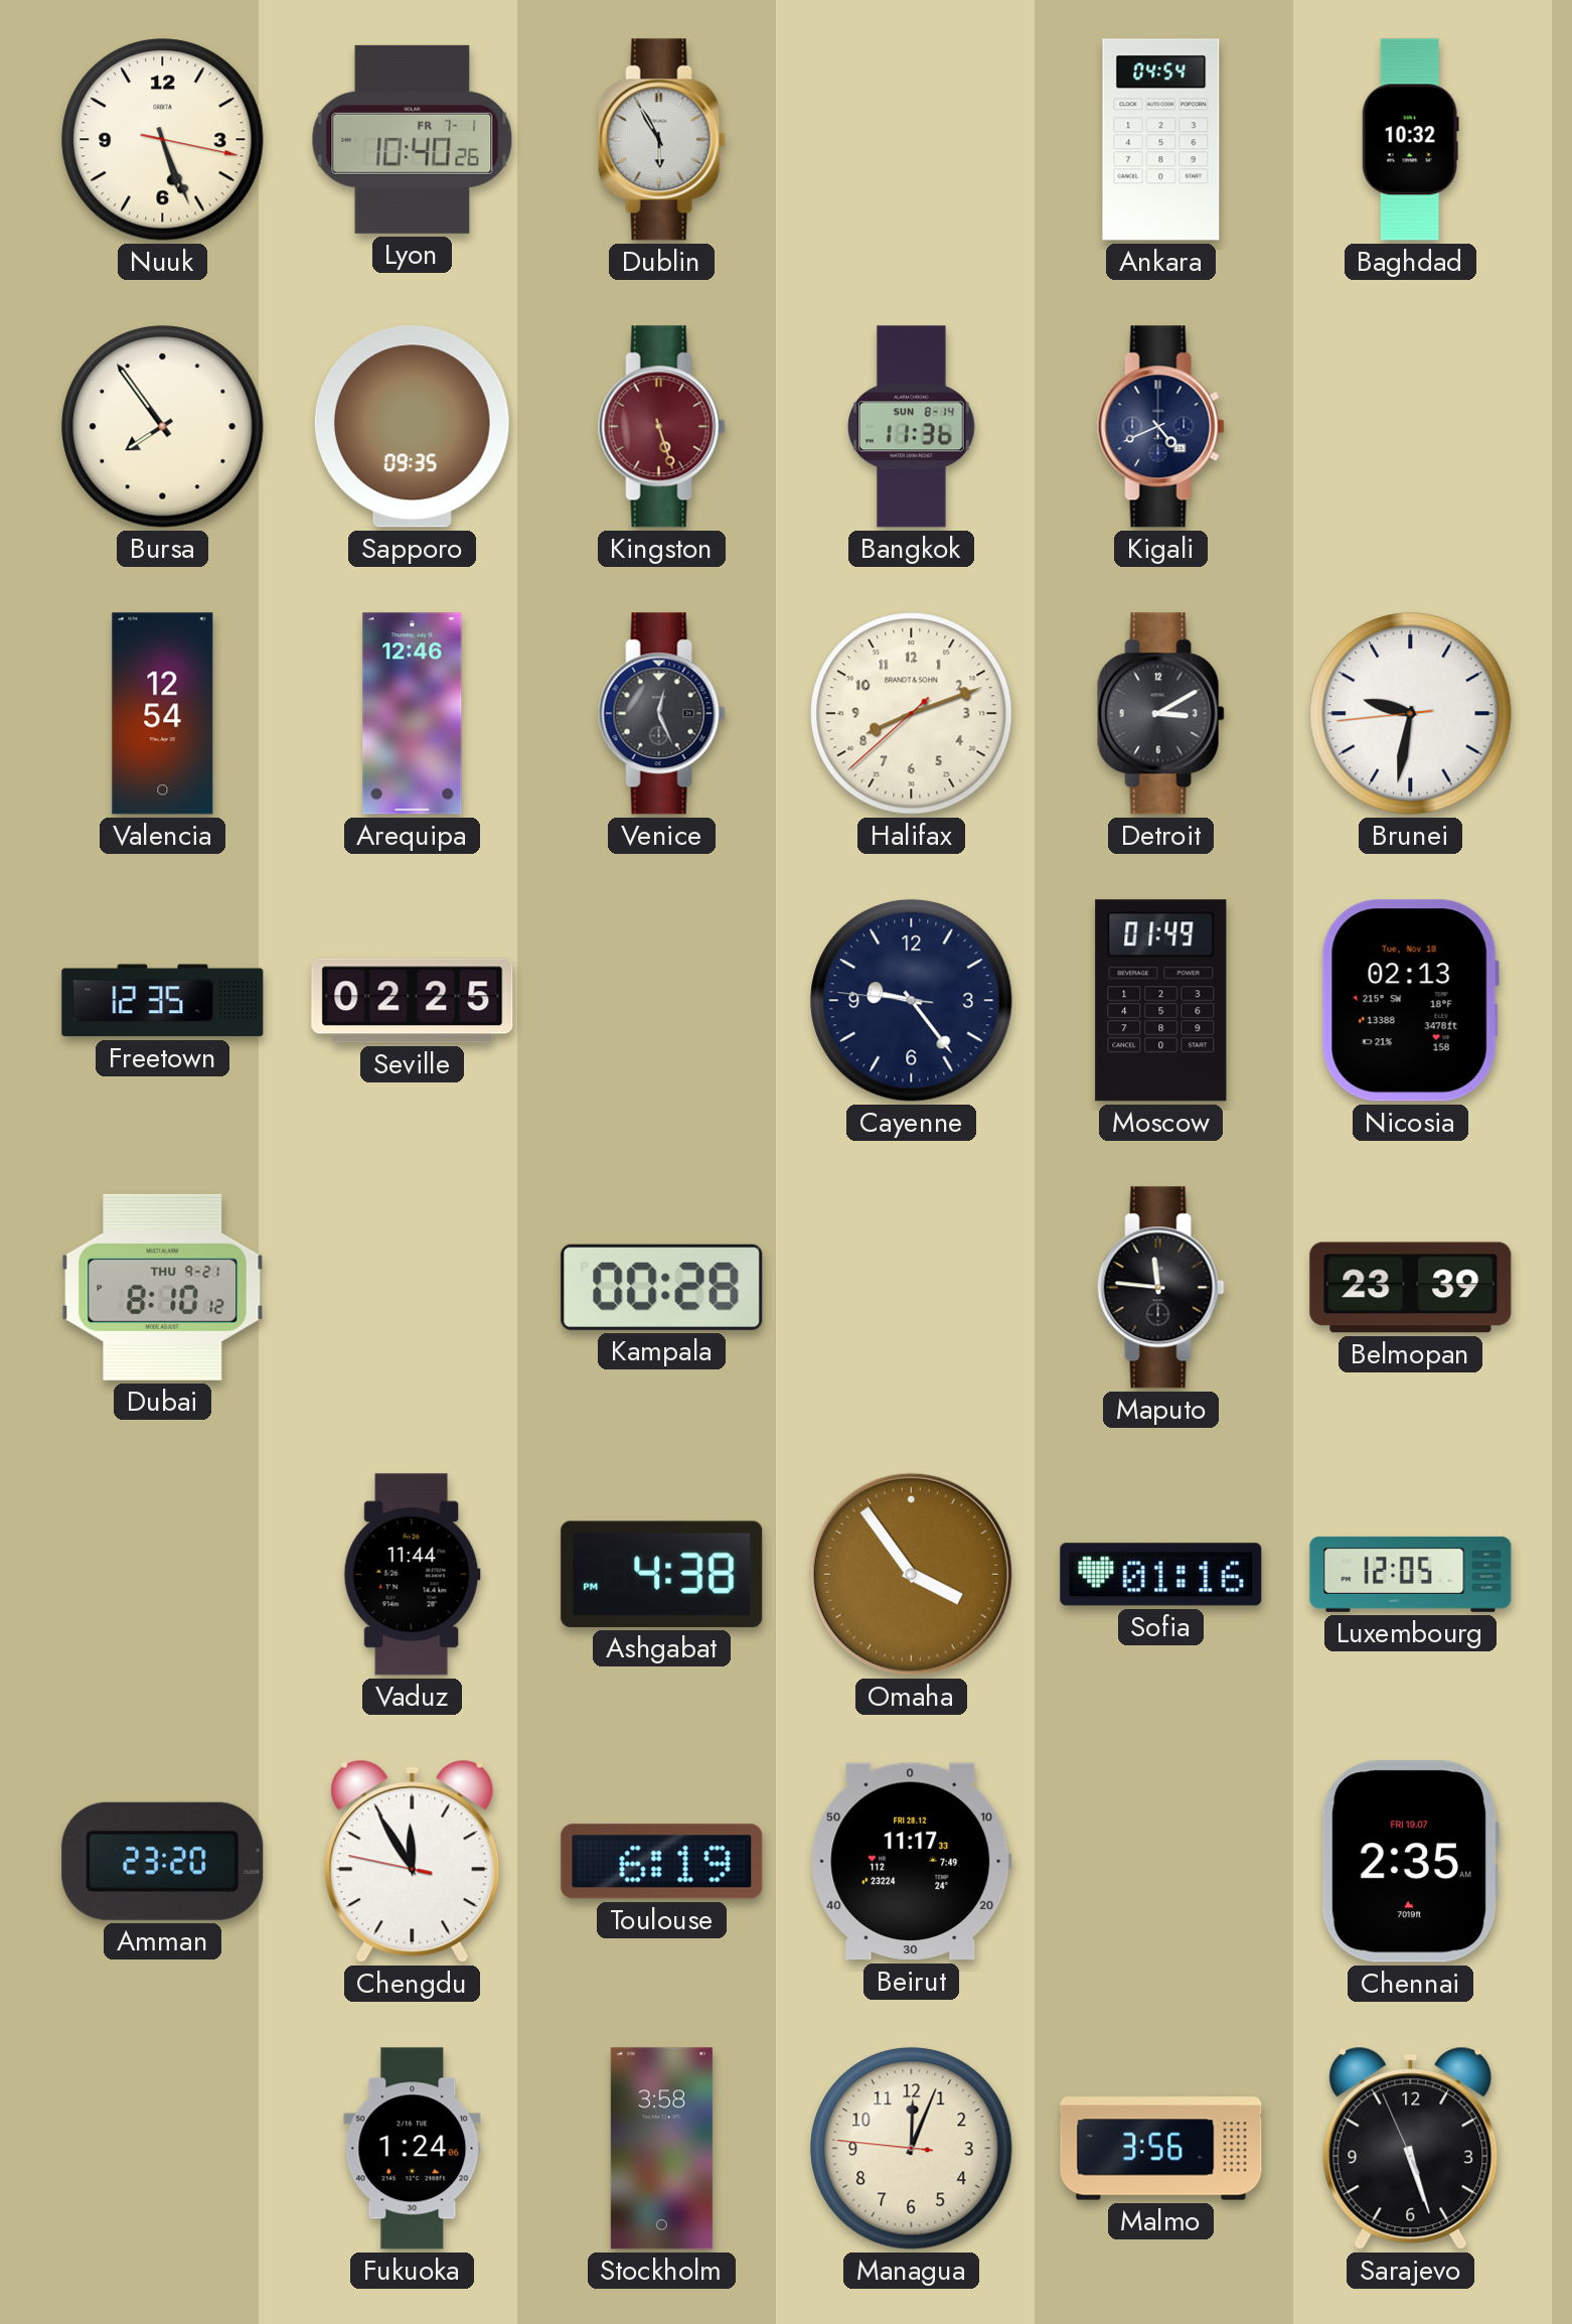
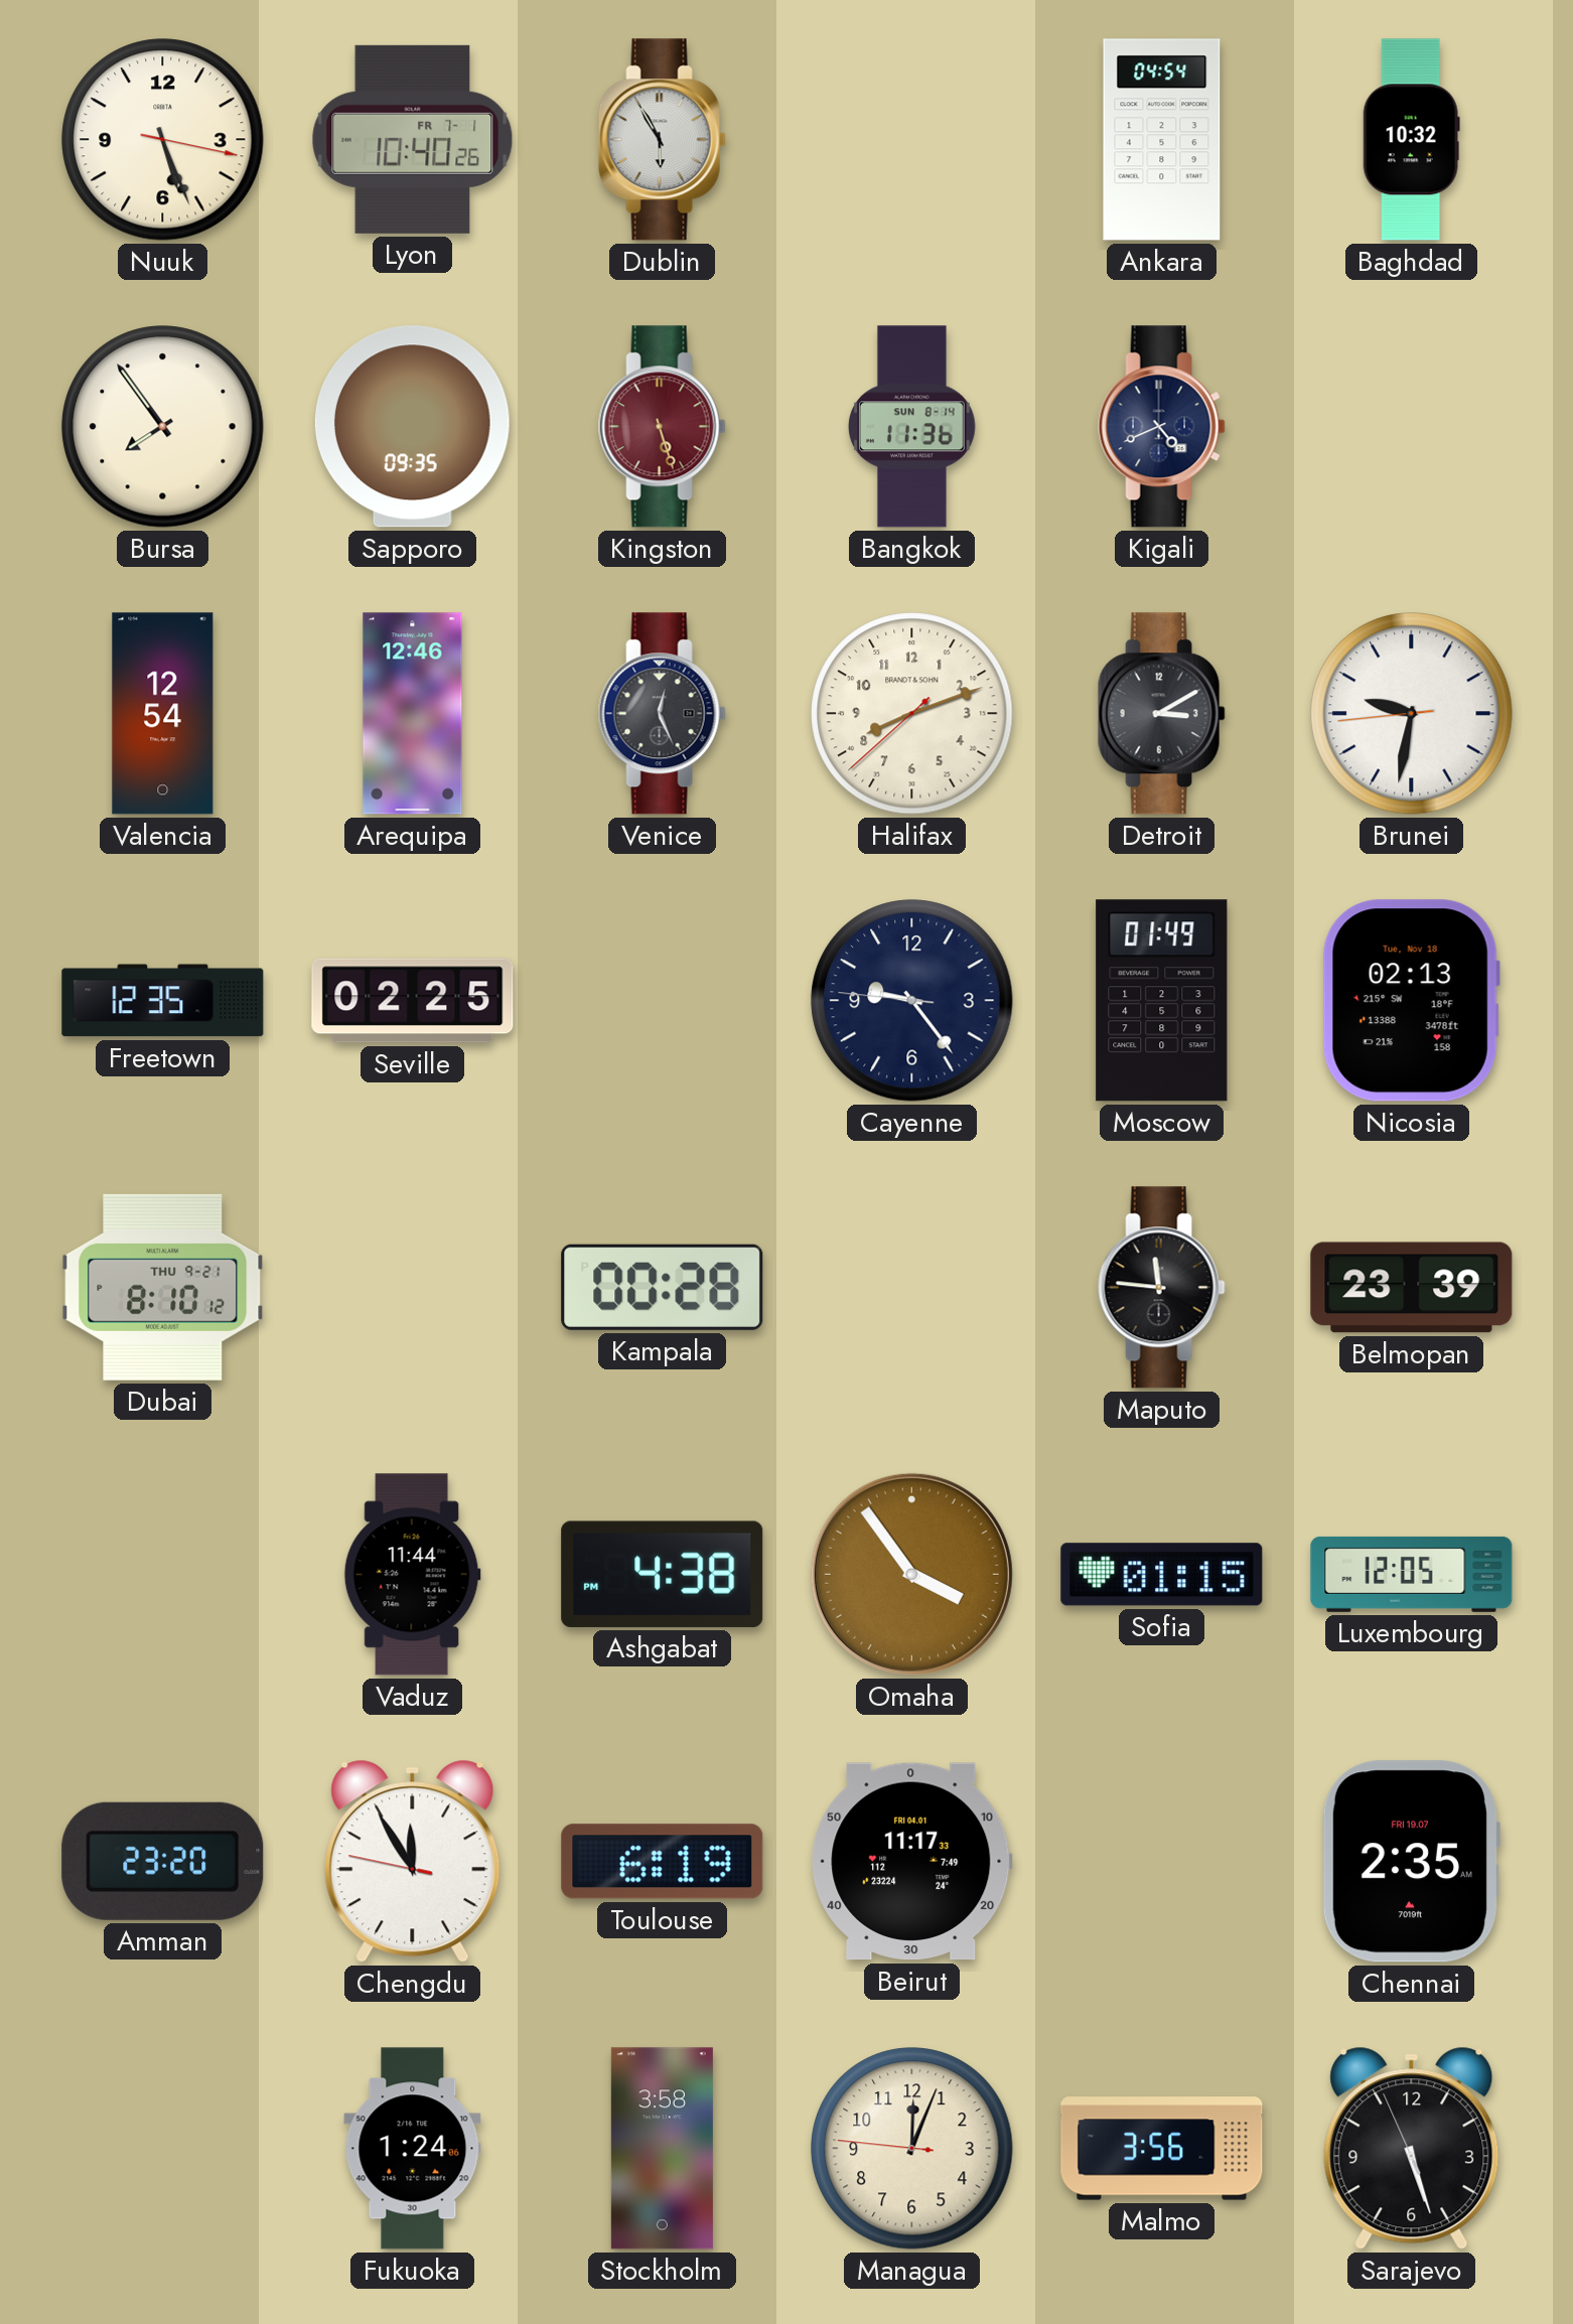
Sofia: 01:16 -> 01:15
Beirut date: FRI 28.12 -> FRI 04.01
